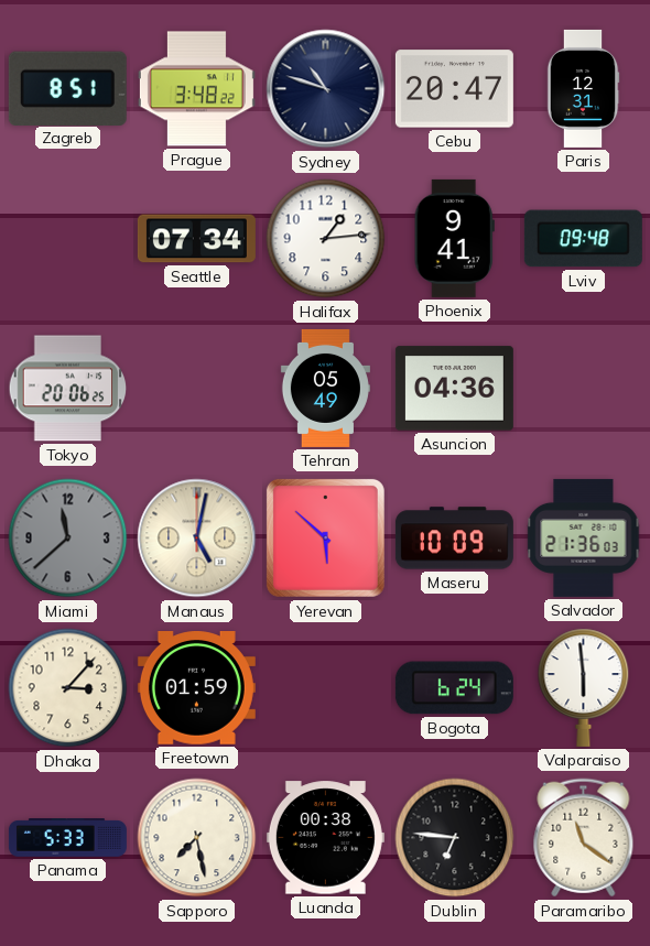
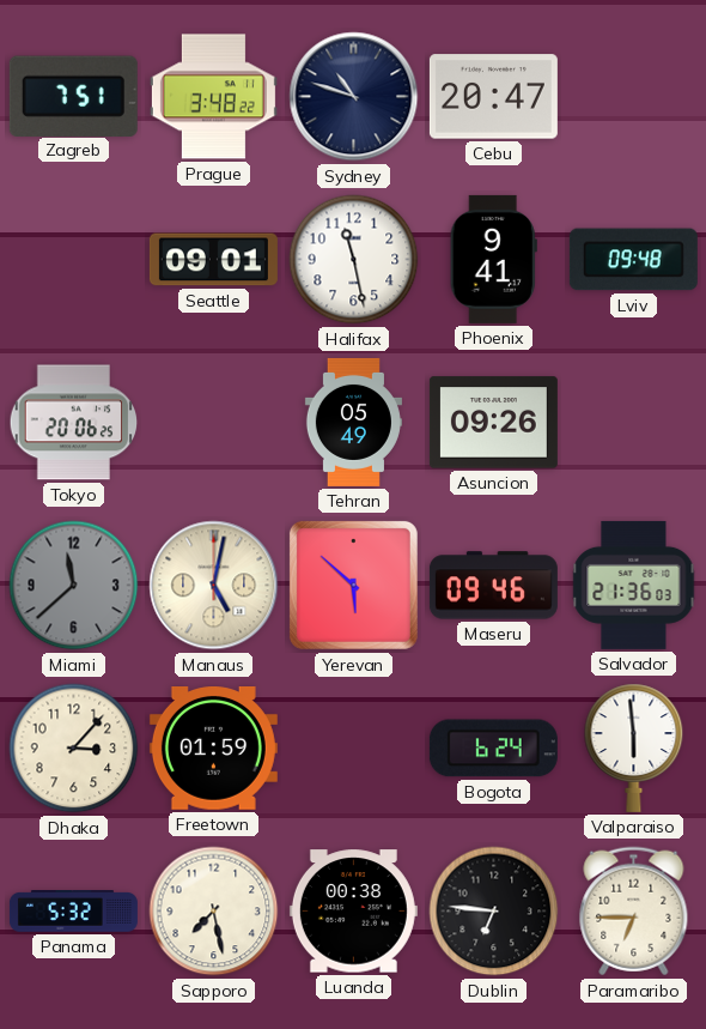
Zagreb: 8:51 -> 7:51
Paris: 12:31 -> none
Seattle: 07:34 -> 09:01
Halifax: 1:14 -> 11:28
Asuncion: 04:36 -> 09:26
Maseru: 10:09 -> 09:46
Panama: 5:33 -> 5:32
Paramaribo: 11:21 -> 6:45
